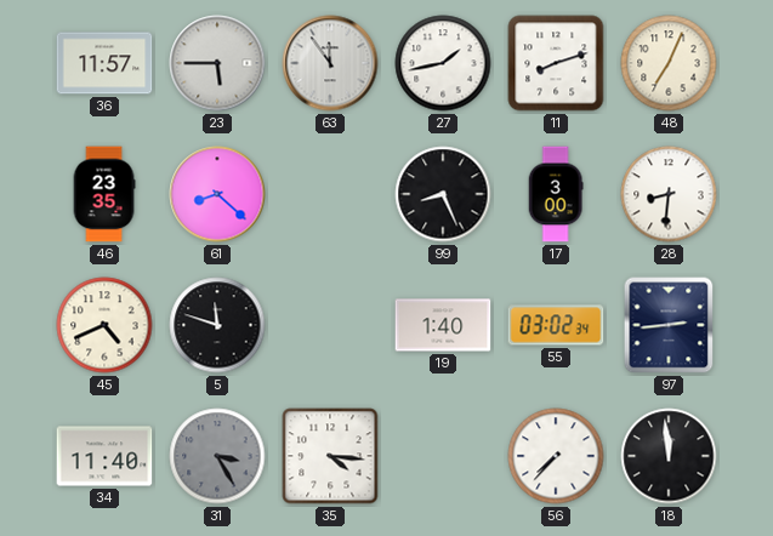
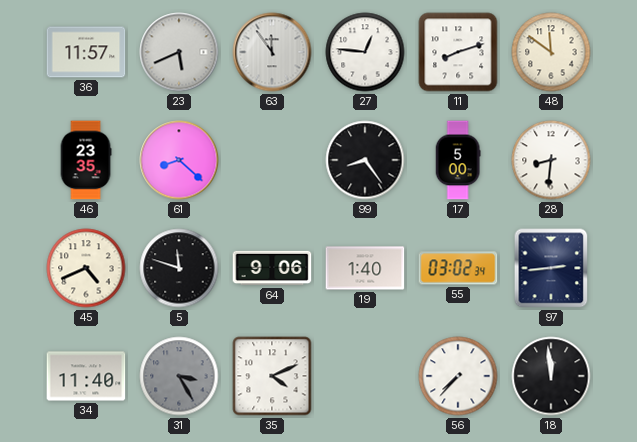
23: 5:45 -> 5:41
27: 1:43 -> 12:46
48: 7:04 -> 11:51
99: 8:26 -> 8:24
17: 3:00 -> 5:00
64: none -> 9:06
35: 4:16 -> 4:11
